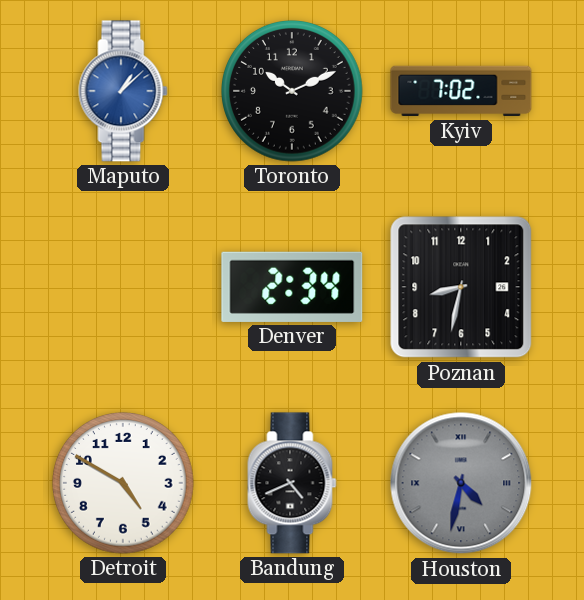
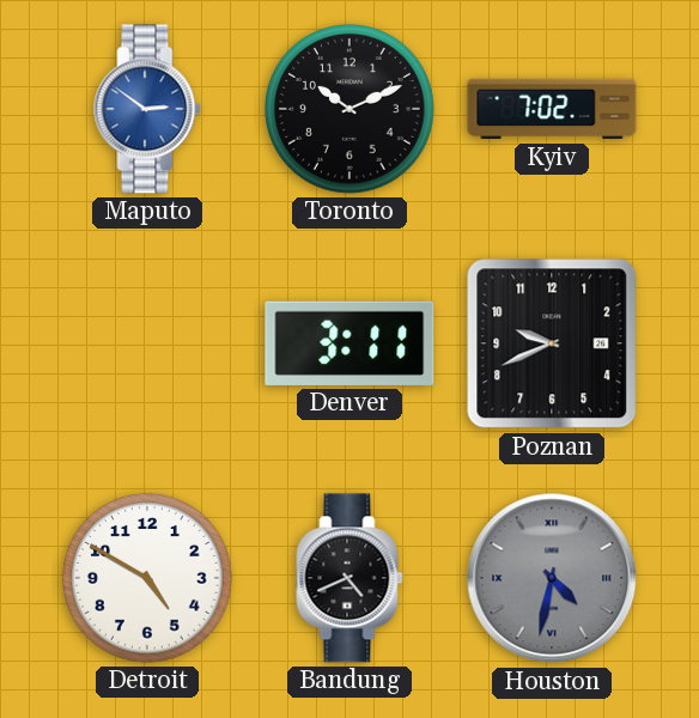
Maputo: 1:08 -> 2:51
Denver: 2:34 -> 3:11
Poznan: 8:32 -> 9:41
